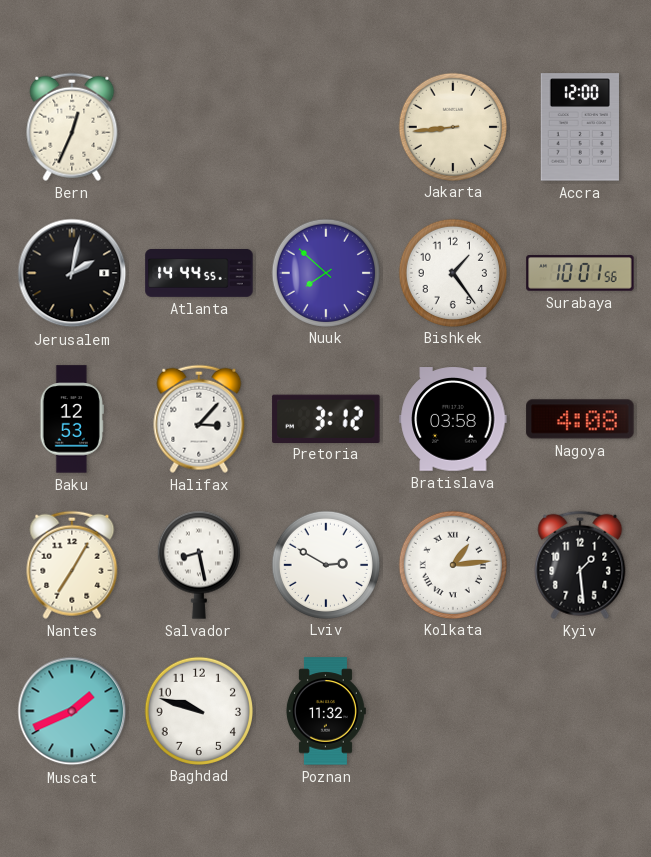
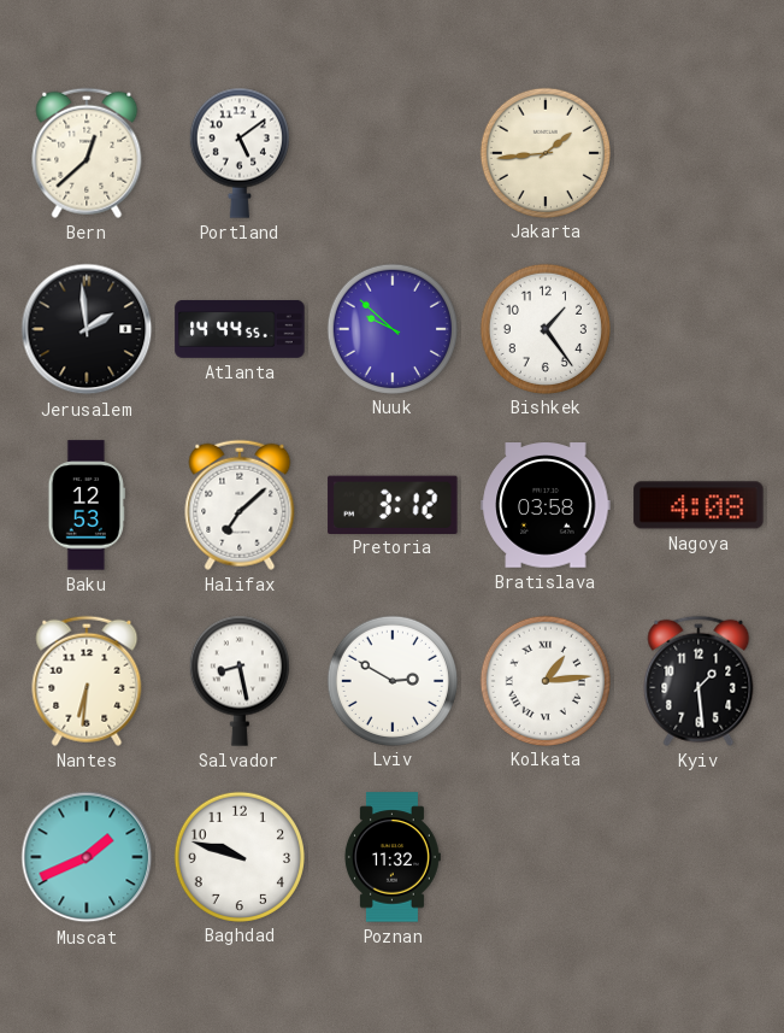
Bern: 12:34 -> 12:38
Portland: none -> 5:09
Jakarta: 8:44 -> 1:44
Accra: 12:00 -> none
Jerusalem: 2:02 -> 1:59
Nuuk: 7:52 -> 9:52
Surabaya: 10:01 -> none
Halifax: 3:07 -> 7:08
Nantes: 7:05 -> 6:31
